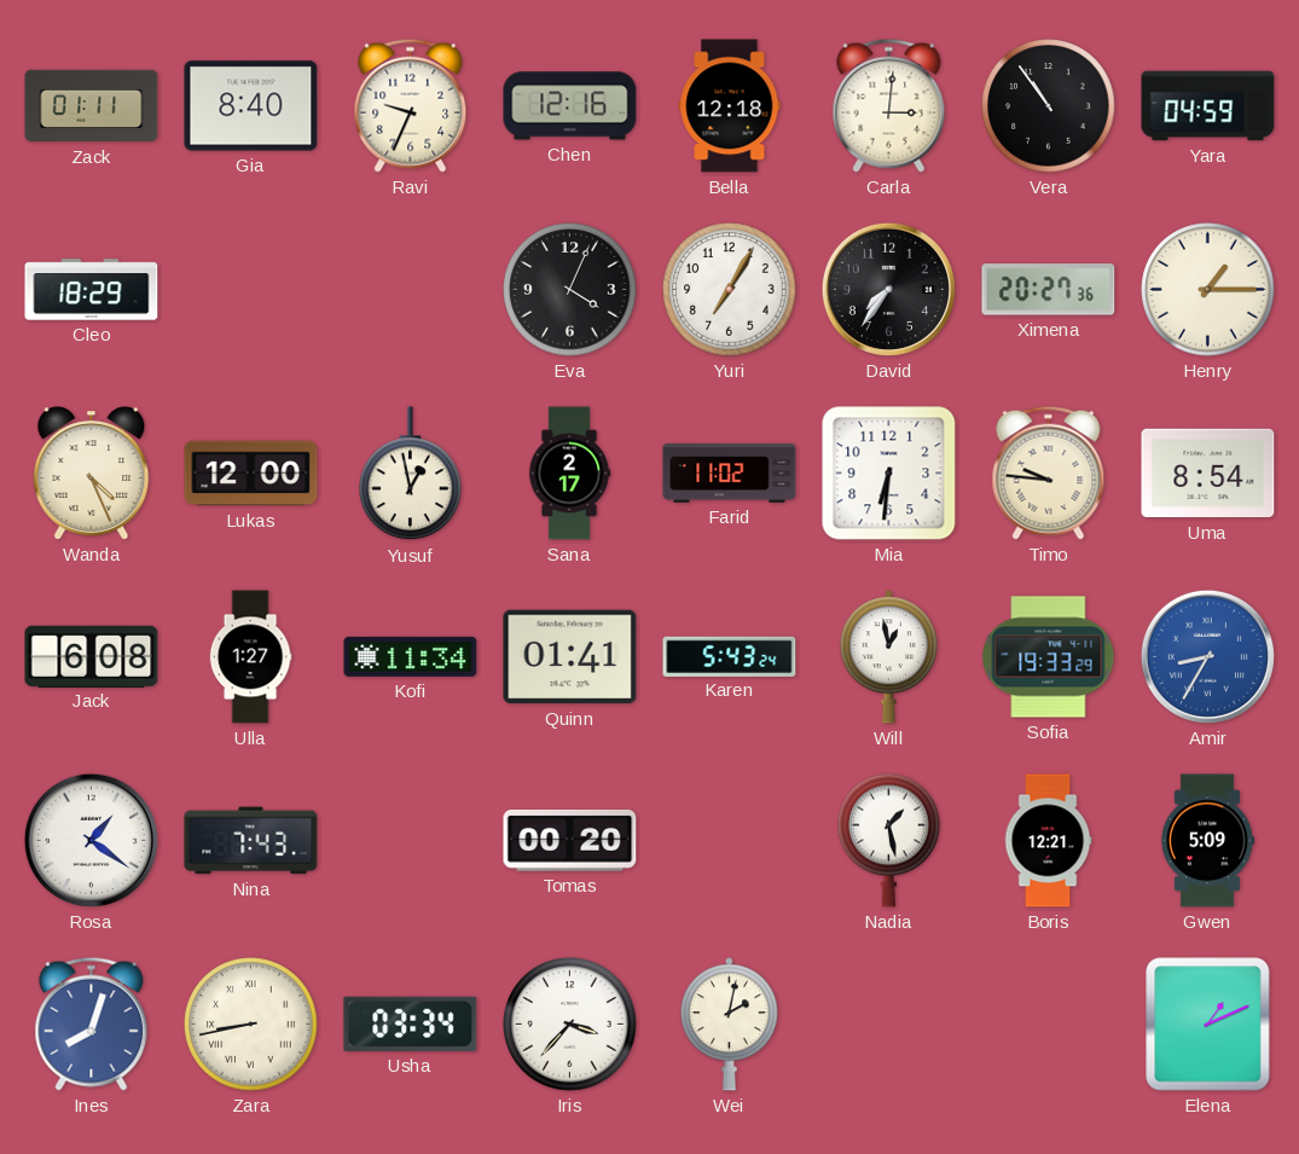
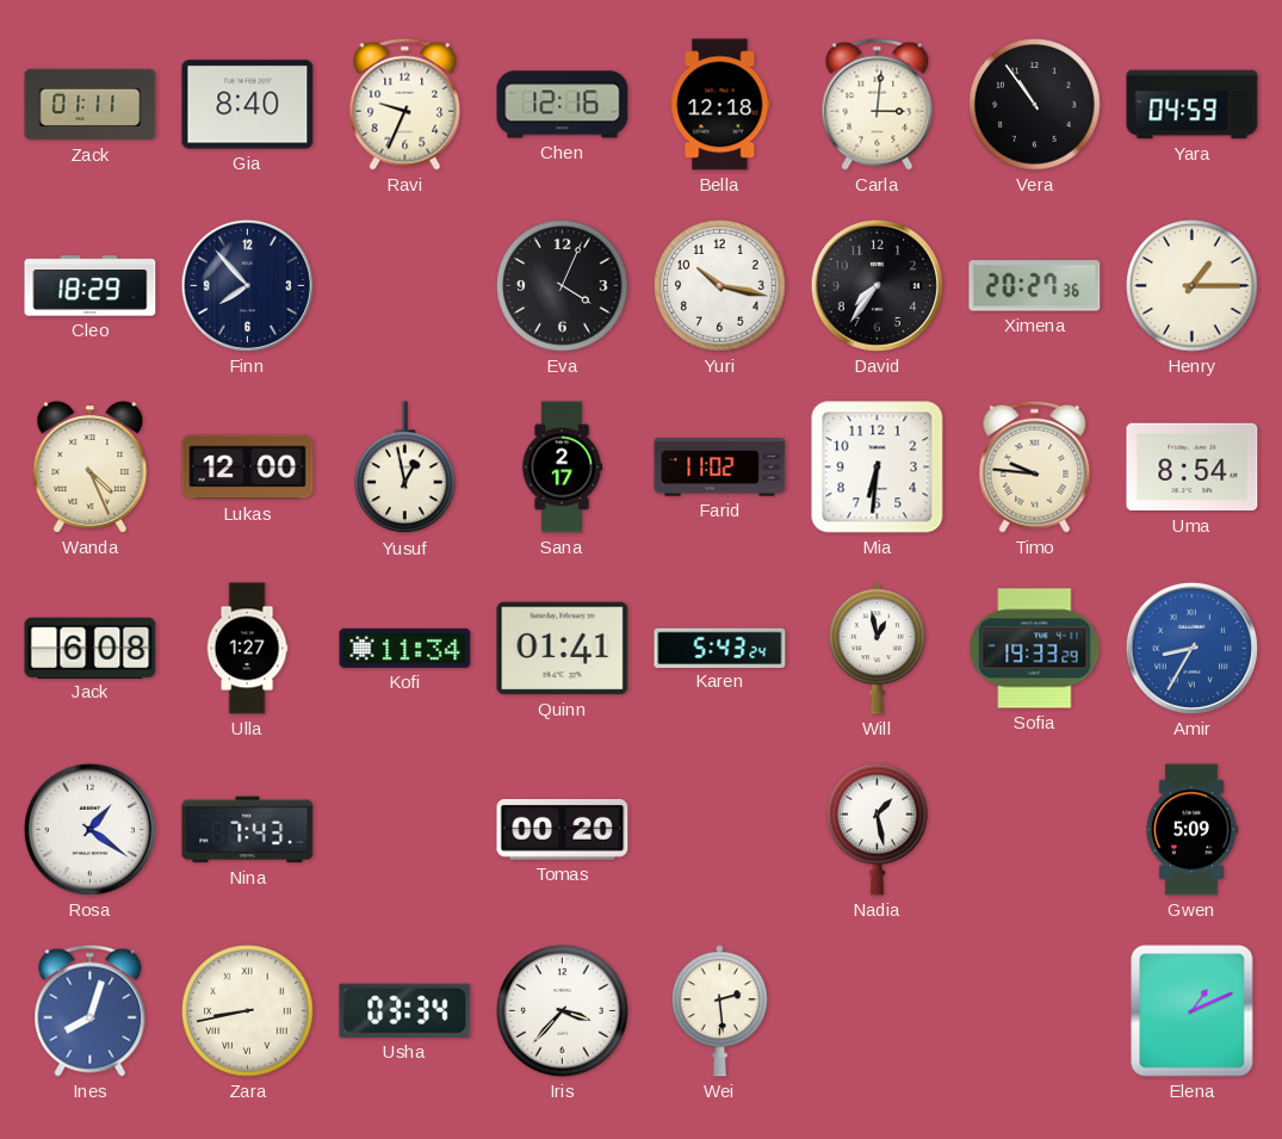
Finn: none -> 7:53
Yuri: 7:05 -> 10:17
Boris: 12:21 -> none
Wei: 2:02 -> 2:29
